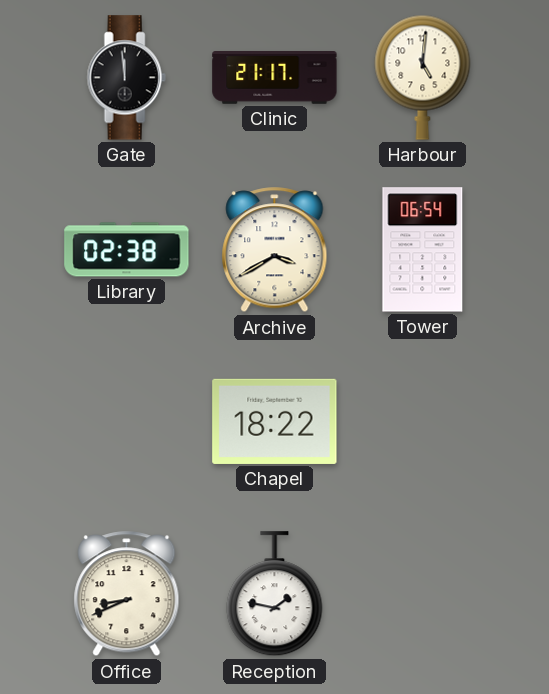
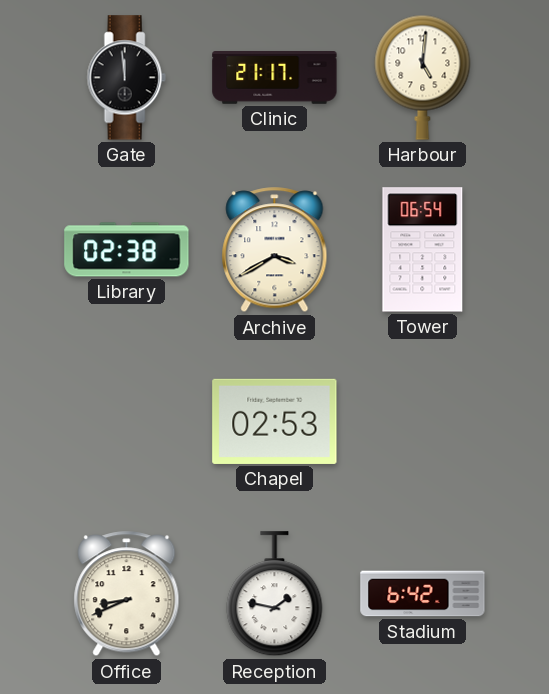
Chapel: 18:22 -> 02:53
Stadium: none -> 6:42
